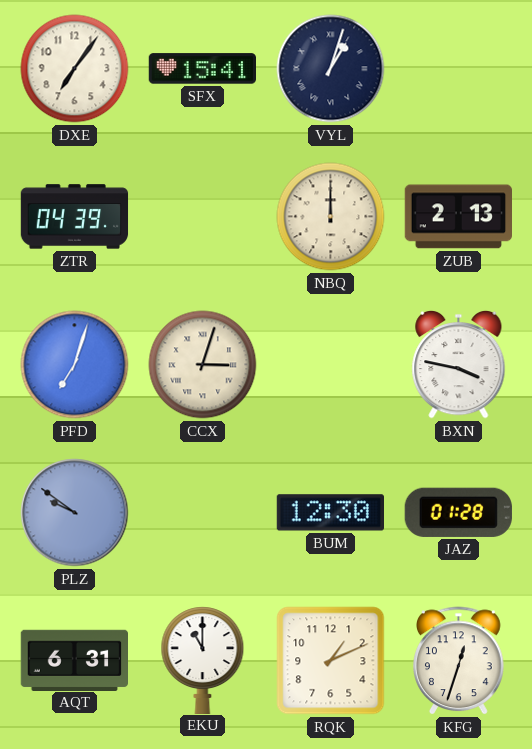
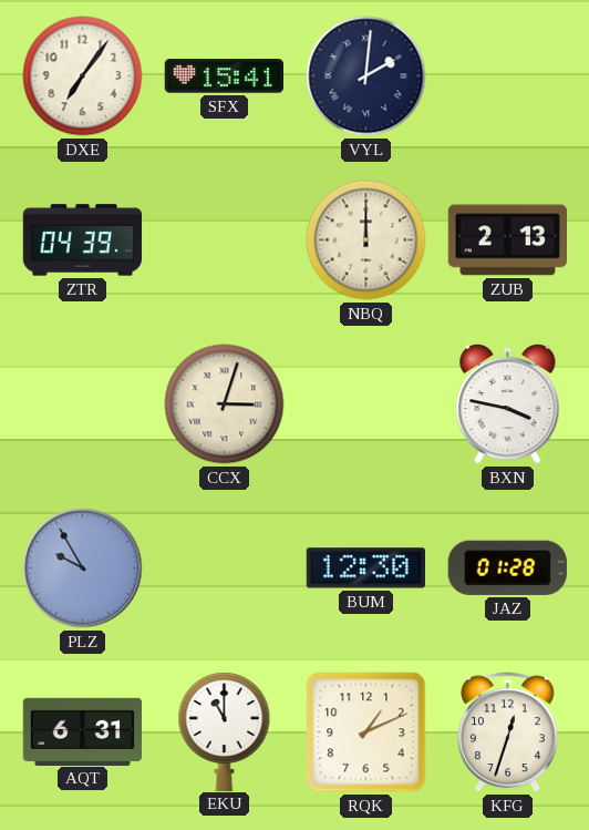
VYL: 1:03 -> 2:01
PFD: 7:03 -> none
PLZ: 9:51 -> 9:55
